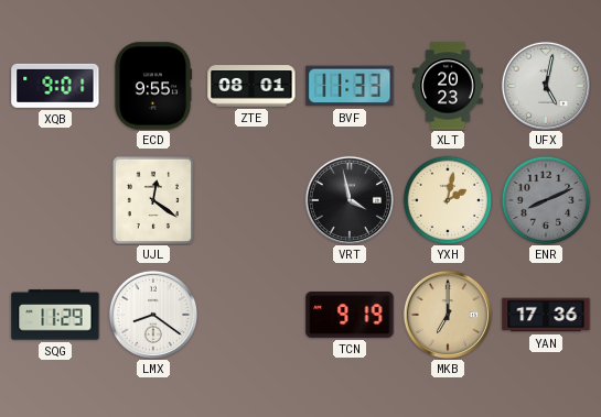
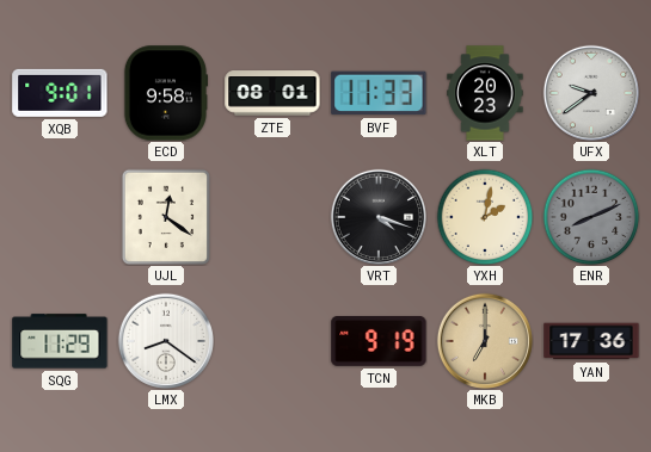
ECD: 9:55 -> 9:58
UFX: 5:02 -> 9:39
VRT: 3:58 -> 4:18
